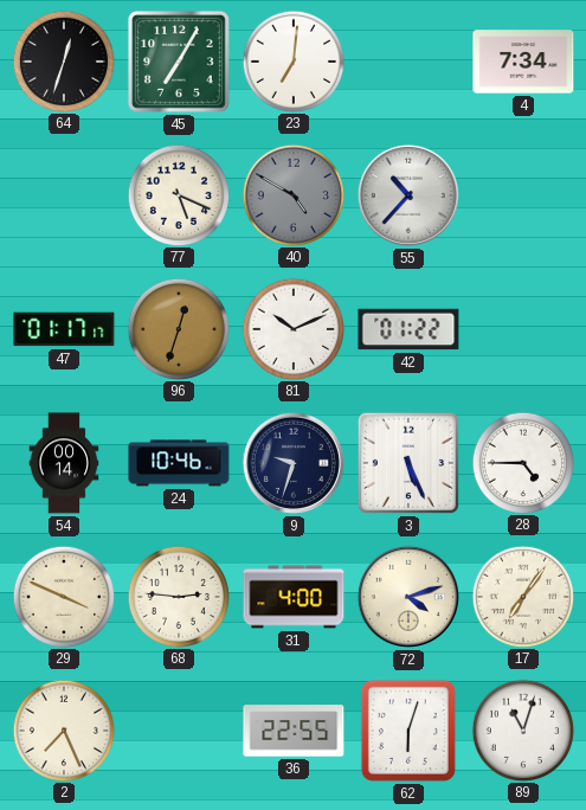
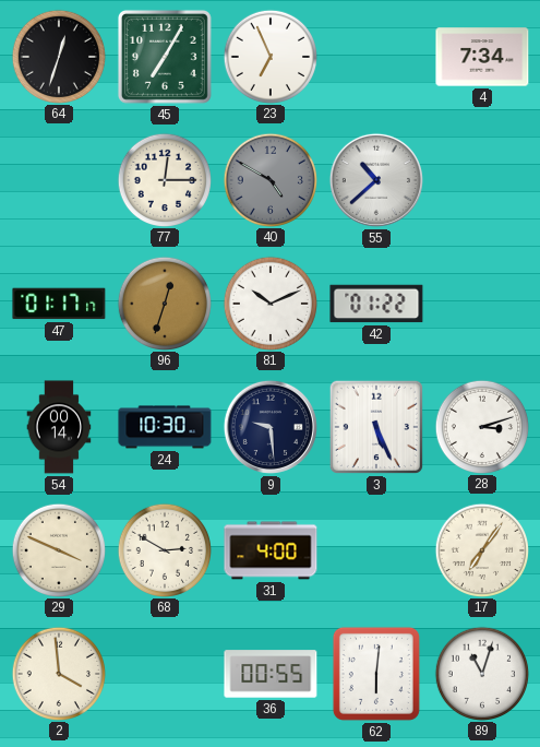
23: 7:01 -> 6:56
77: 5:19 -> 12:15
55: 10:37 -> 10:38
24: 10:46 -> 10:30
9: 9:33 -> 9:29
28: 4:45 -> 3:12
68: 2:46 -> 2:50
72: 4:12 -> none
2: 7:26 -> 3:59
36: 22:55 -> 00:55
62: 6:03 -> 6:01
